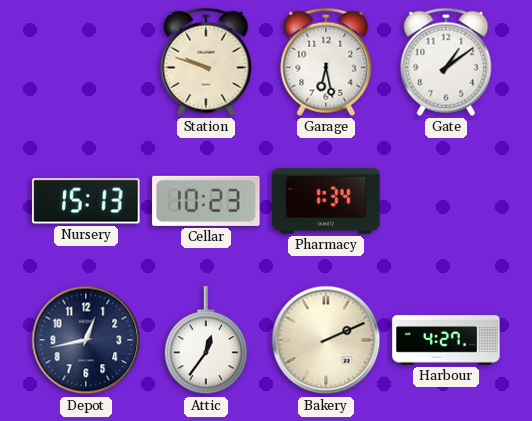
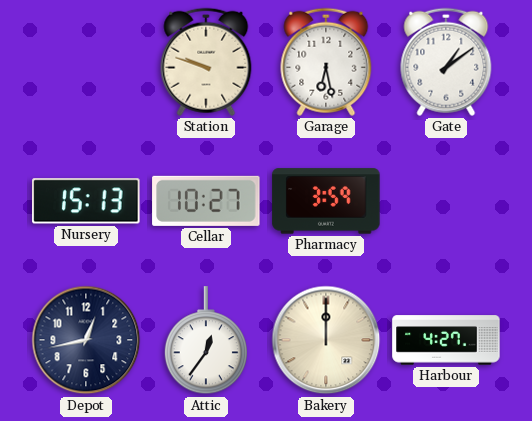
Cellar: 10:23 -> 10:27
Pharmacy: 1:34 -> 3:59
Bakery: 2:11 -> 12:00
